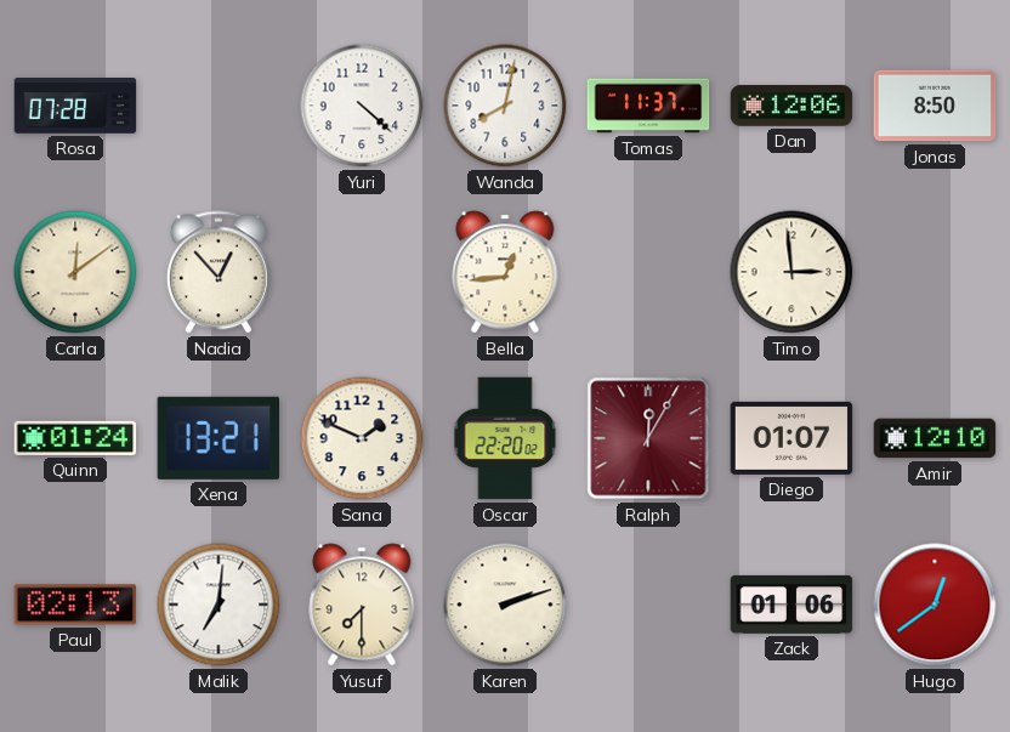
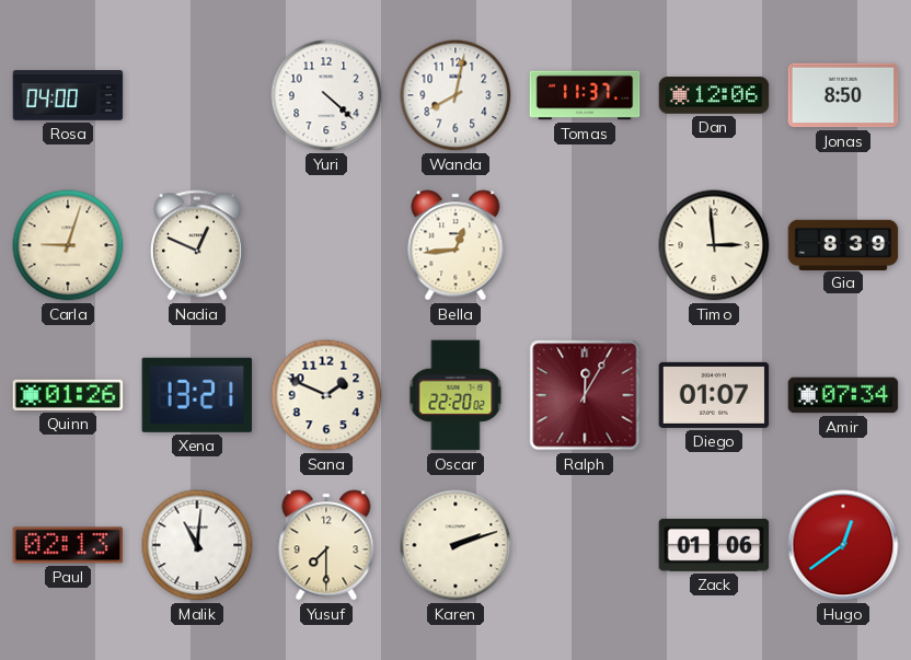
Rosa: 07:28 -> 04:00
Carla: 12:09 -> 9:03
Nadia: 12:53 -> 12:49
Gia: none -> 8:39
Quinn: 01:24 -> 01:26
Amir: 12:10 -> 07:34
Malik: 7:01 -> 11:01
